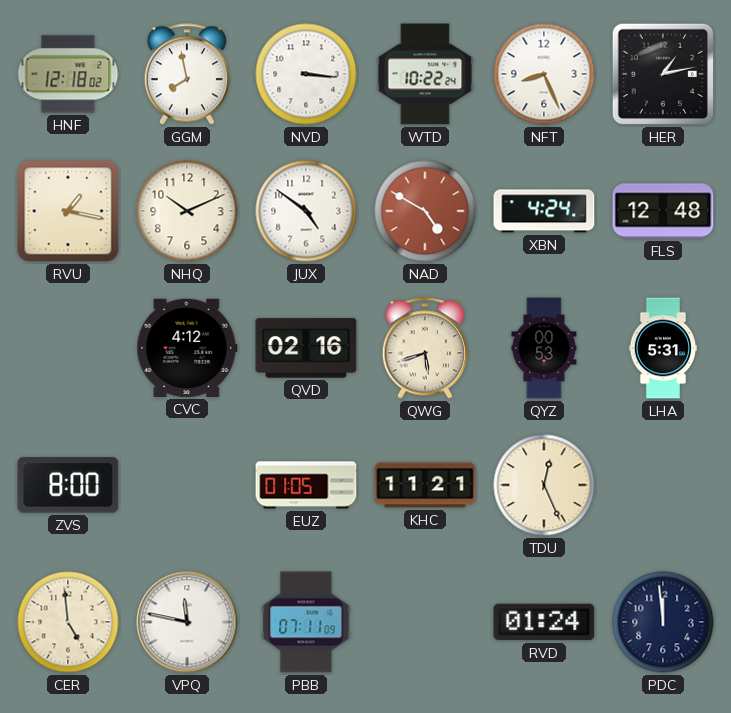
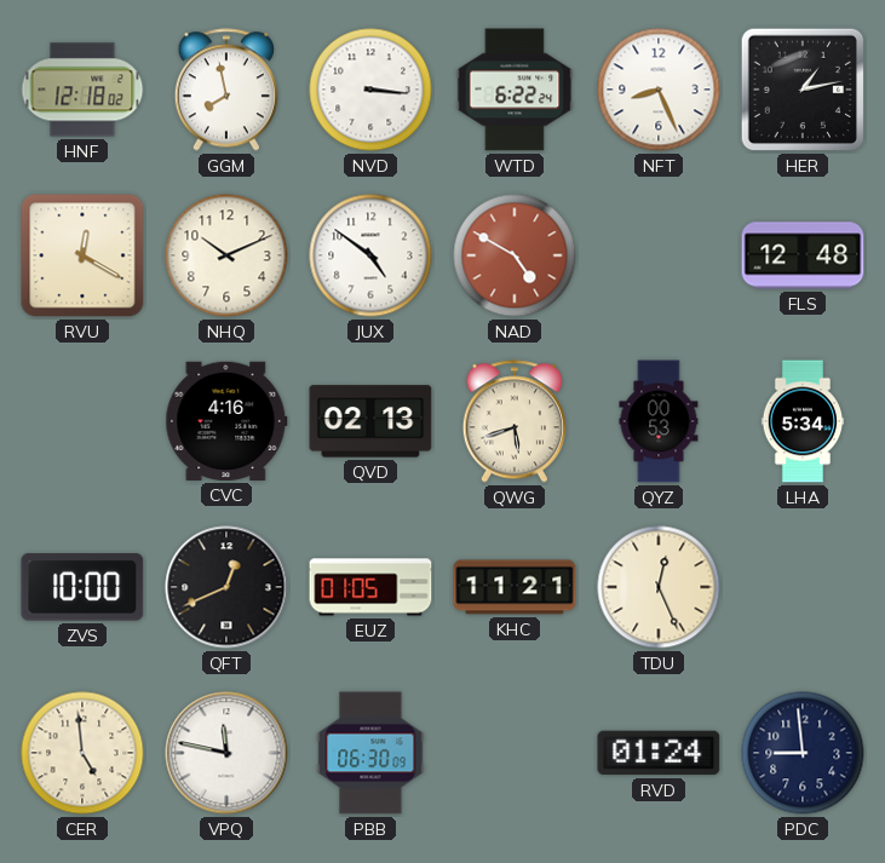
WTD: 10:22 -> 6:22
RVU: 1:17 -> 12:20
XBN: 4:24 -> none
CVC: 4:12 -> 4:16
QVD: 02:16 -> 02:13
LHA: 5:31 -> 5:34
ZVS: 8:00 -> 10:00
QFT: none -> 12:41
PBB: 07:11 -> 06:30
PDC: 11:59 -> 8:59
